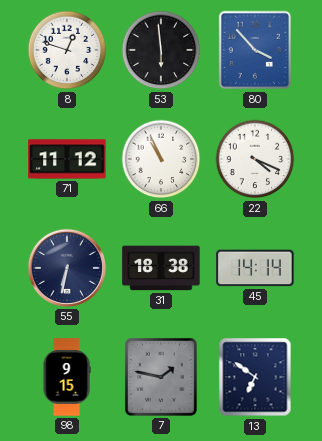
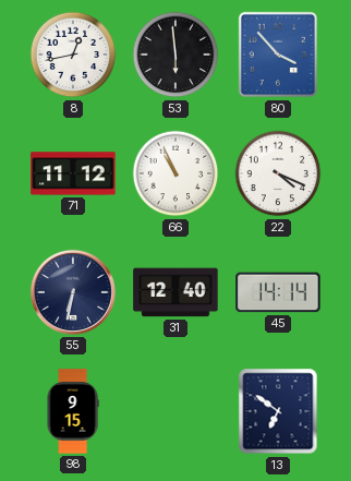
8: 12:48 -> 12:43
31: 18:38 -> 12:40
7: 1:47 -> none
